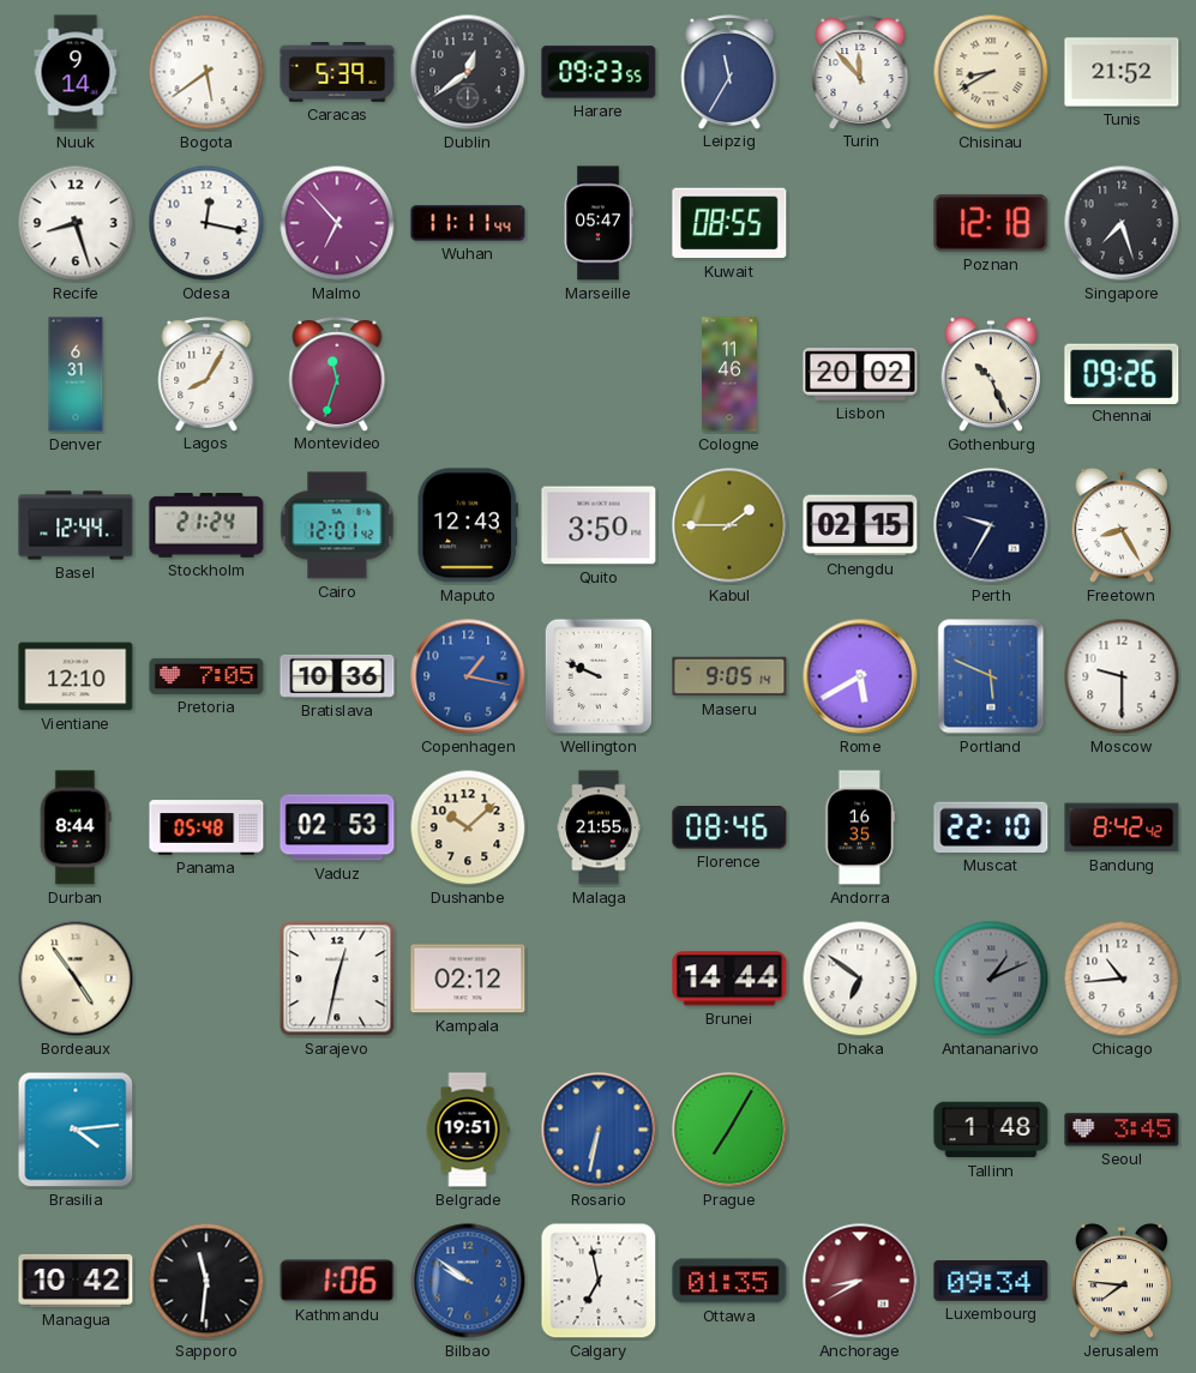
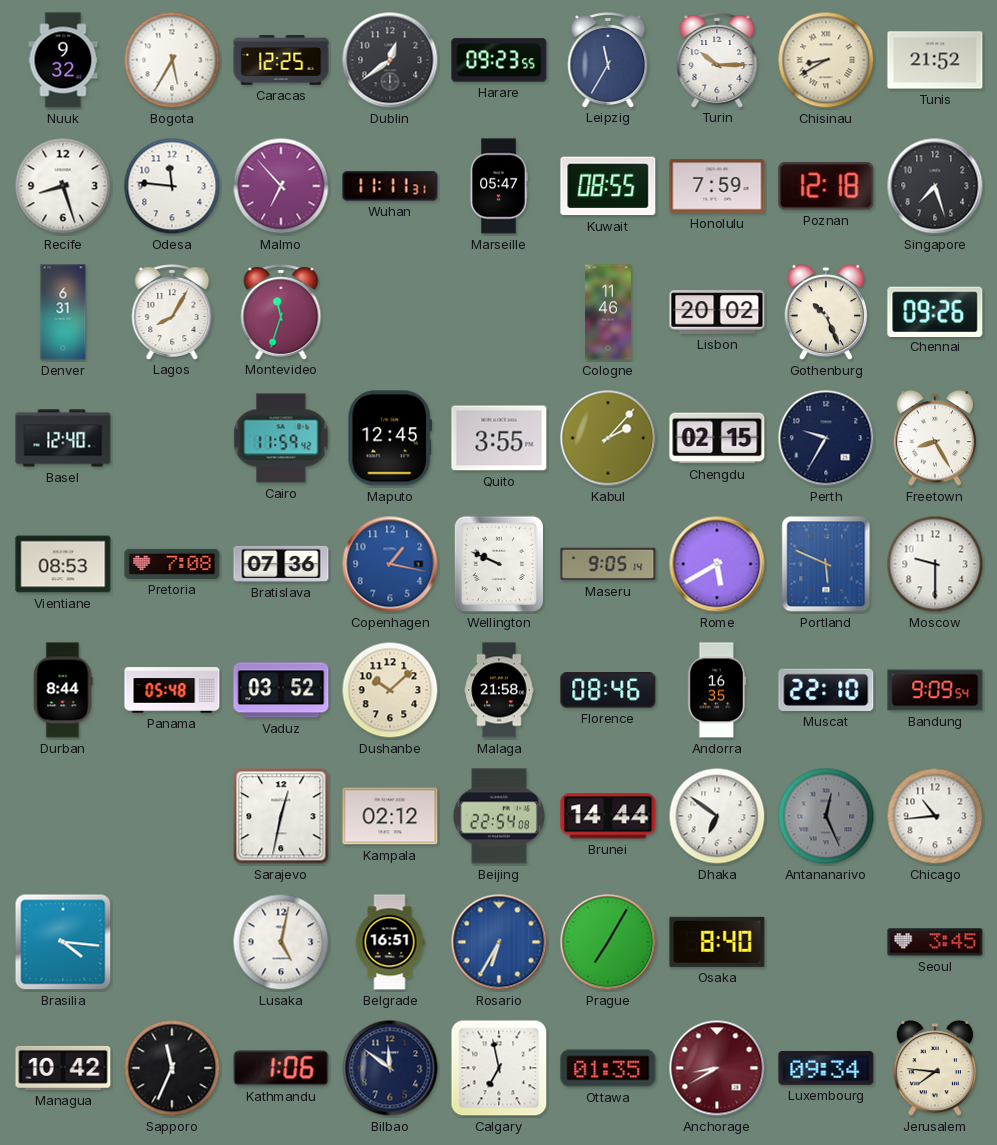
Nuuk: 9:14 -> 9:32
Bogota: 5:39 -> 5:35
Caracas: 5:39 -> 12:25
Turin: 11:53 -> 10:15
Odesa: 12:17 -> 11:46
Wuhan: 11:11:44 -> 11:11:31
Honolulu: none -> 7:59
Basel: 12:44 -> 12:40
Stockholm: 21:24 -> none
Cairo: 12:01 -> 11:59
Maputo: 12:43 -> 12:45
Quito: 3:50 -> 3:55
Kabul: 1:45 -> 2:07
Vientiane: 12:10 -> 08:53
Pretoria: 7:05 -> 7:08
Bratislava: 10:36 -> 07:36
Vaduz: 02:53 -> 03:52
Malaga: 21:55 -> 21:58
Bandung: 8:42 -> 9:09
Bordeaux: 4:54 -> none
Beijing: none -> 22:54
Antananarivo: 1:11 -> 12:26
Brasilia: 4:14 -> 4:16
Lusaka: none -> 5:02
Belgrade: 19:51 -> 16:51
Rosario: 6:32 -> 6:35
Osaka: none -> 8:40
Tallinn: 1:48 -> none
Sapporo: 11:31 -> 11:34
Bilbao: 9:51 -> 11:51
Bilbao dial: blue -> navy
